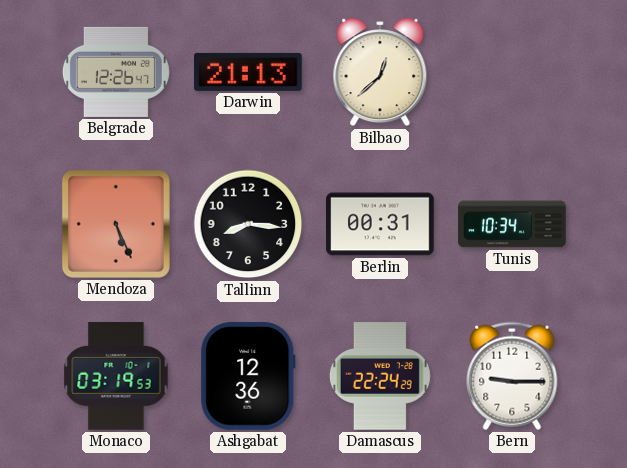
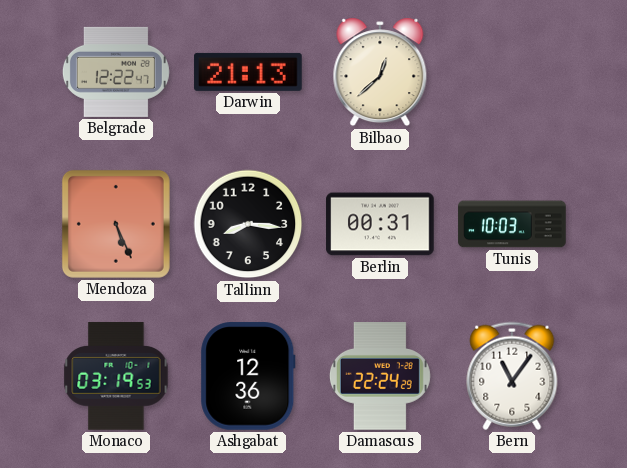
Belgrade: 12:26 -> 12:22
Tunis: 10:34 -> 10:03
Bern: 9:15 -> 11:06
